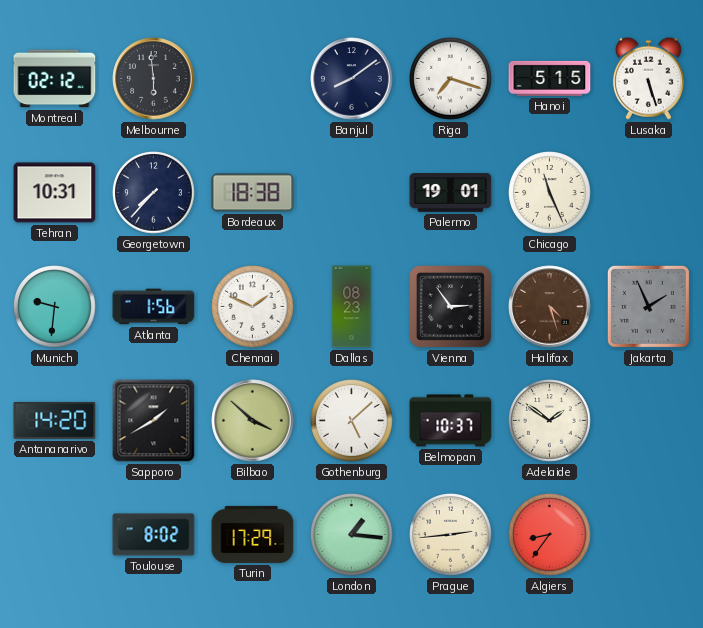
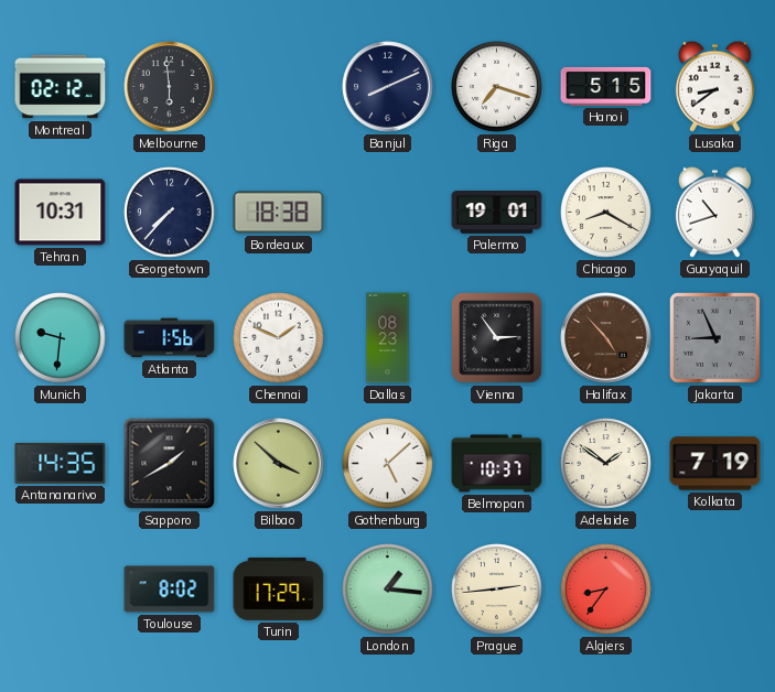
Banjul: 8:09 -> 8:11
Lusaka: 5:27 -> 8:39
Chicago: 11:26 -> 8:20
Guayaquil: none -> 10:42
Halifax: 4:27 -> 4:53
Jakarta: 1:56 -> 8:56
Antananarivo: 14:20 -> 14:35
Kolkata: none -> 7:19
